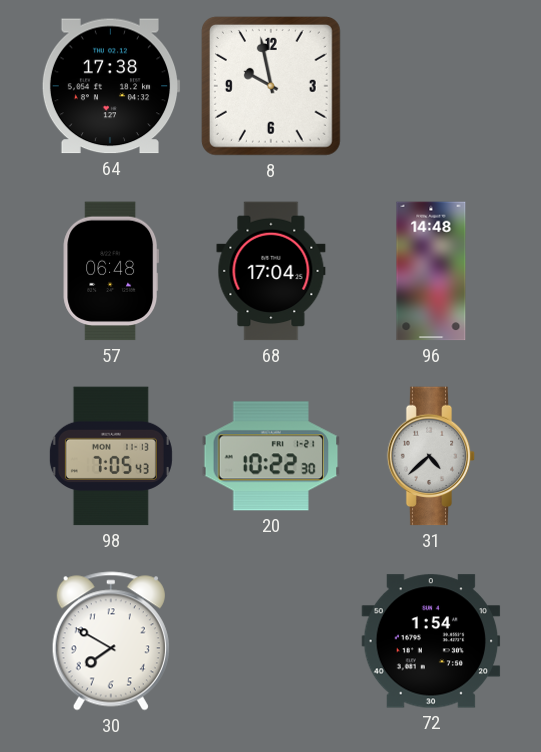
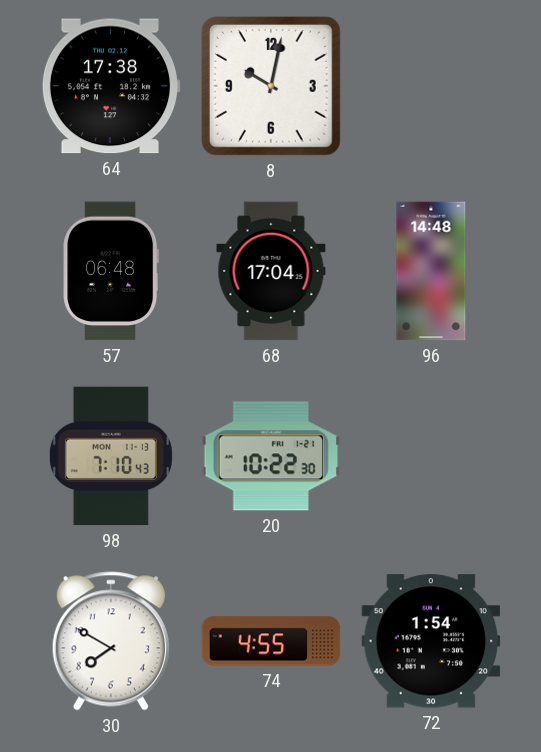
8: 9:58 -> 10:02
98: 7:05 -> 7:10
31: 4:38 -> none
74: none -> 4:55
